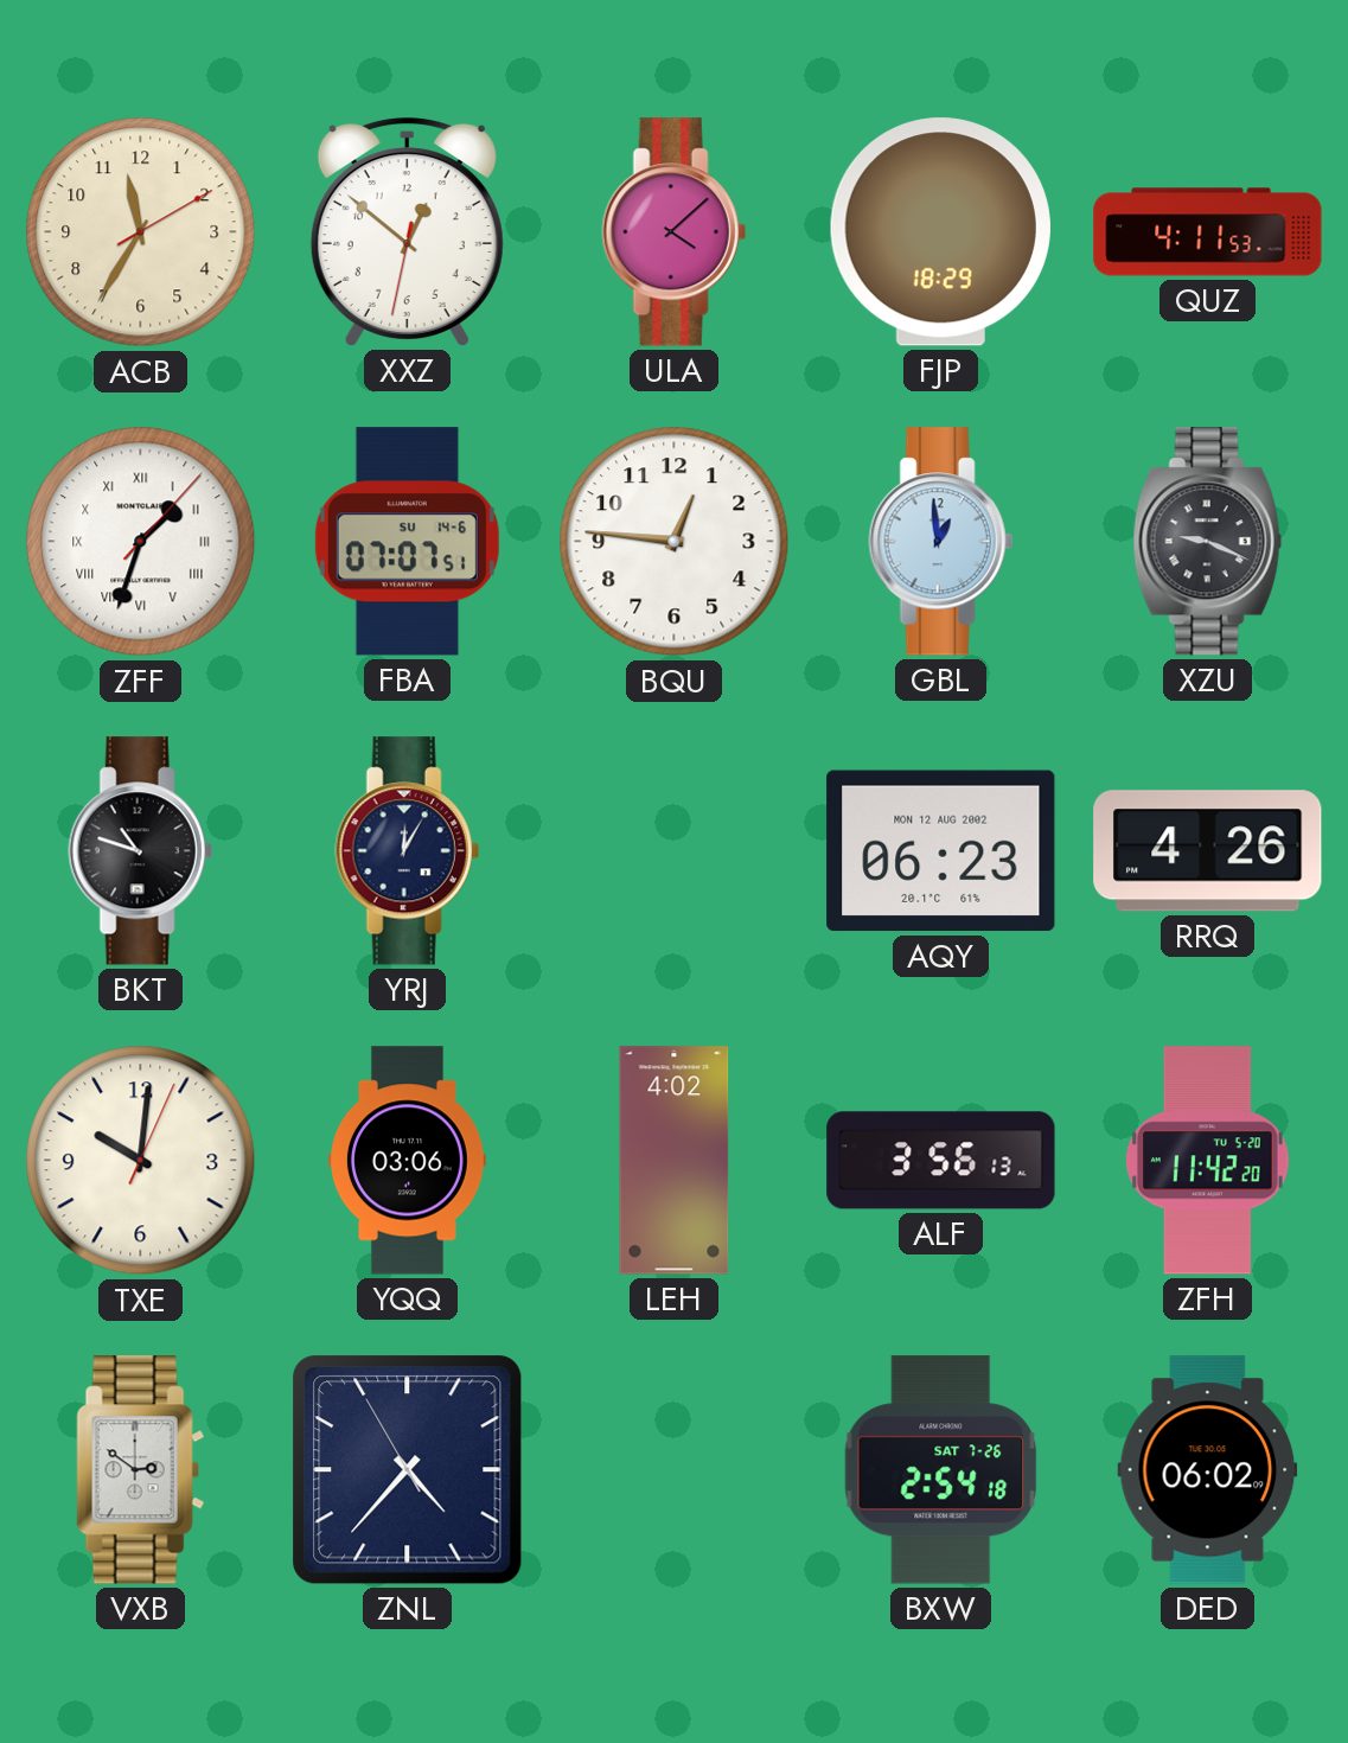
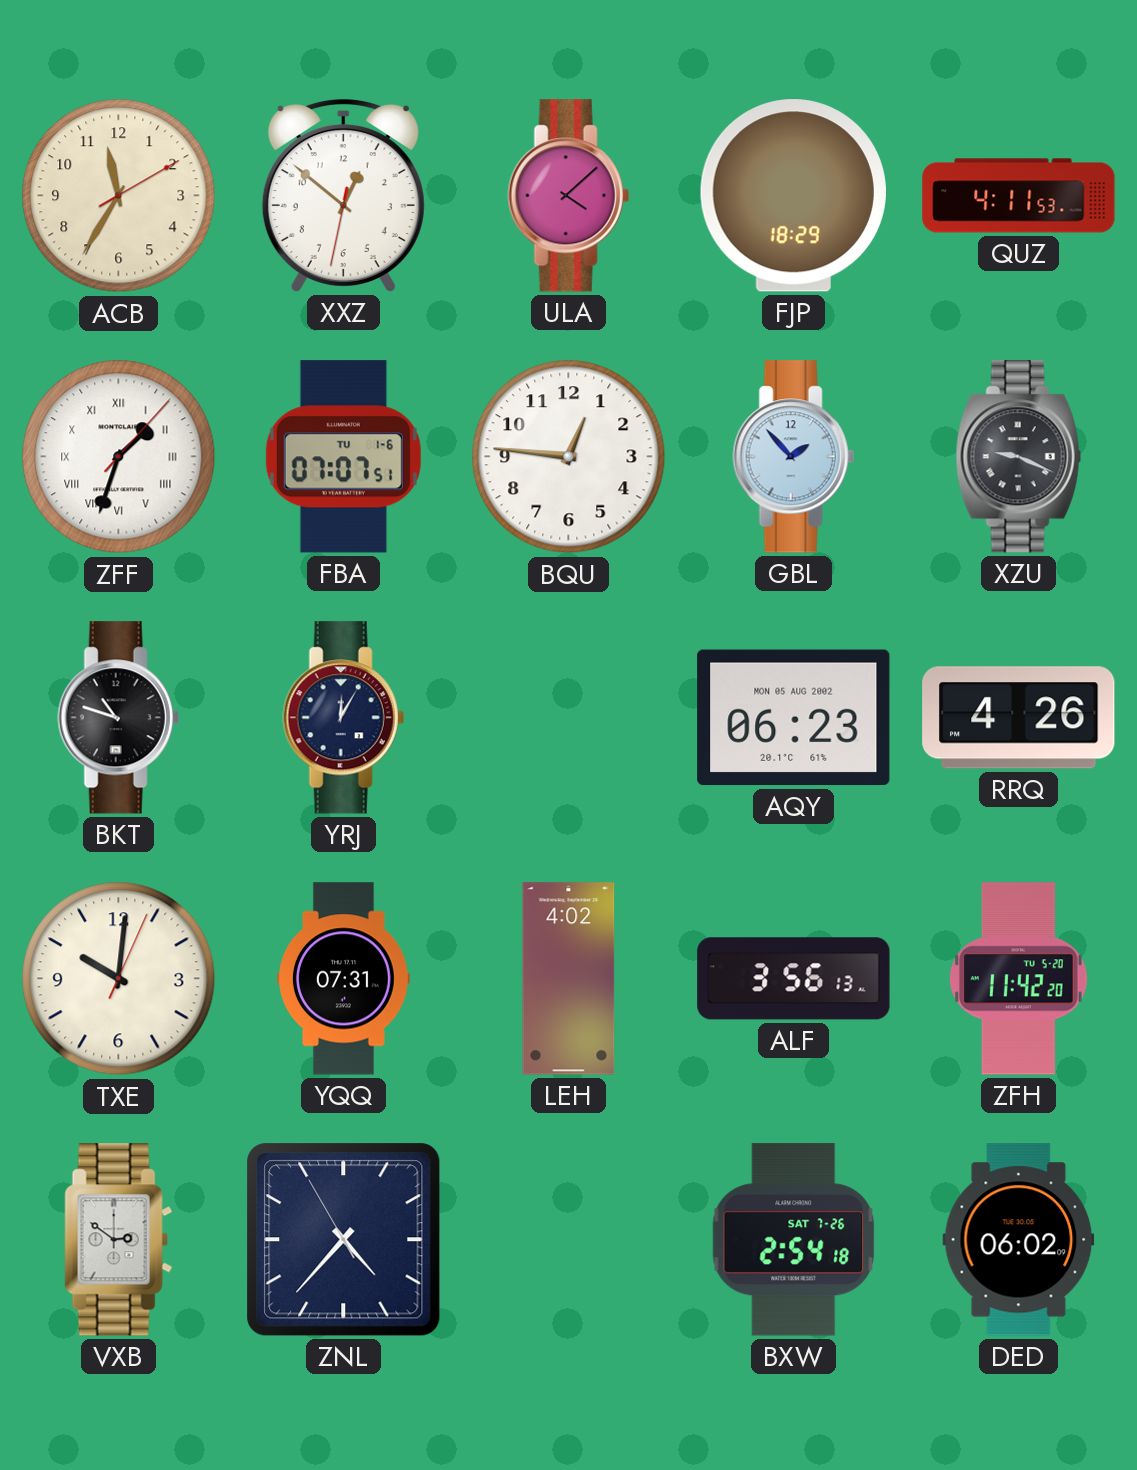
FBA date: SU 14-6 -> TU 1-6
GBL: 12:59 -> 1:53
AQY date: MON 12 AUG 2002 -> MON 05 AUG 2002
YQQ: 03:06 -> 07:31
